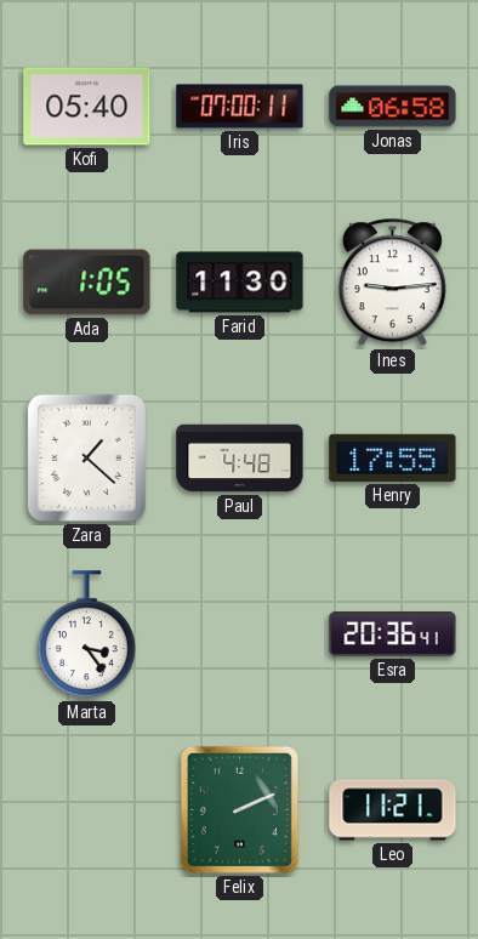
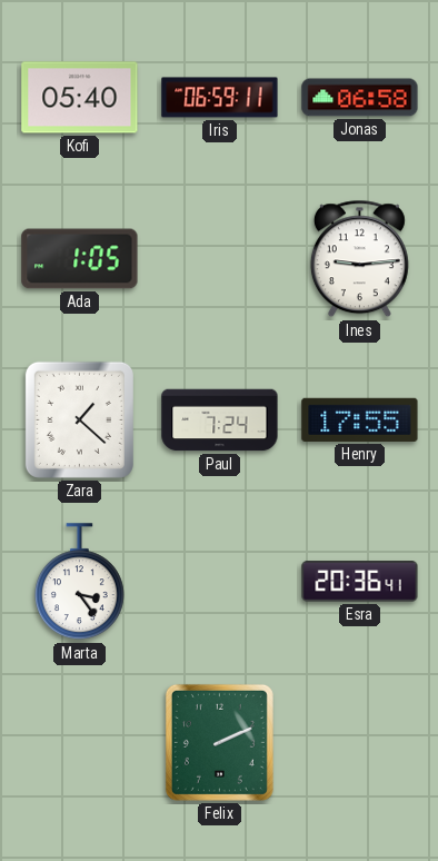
Iris: 07:00 -> 06:59
Farid: 11:30 -> none
Paul: 4:48 -> 7:24
Leo: 11:21 -> none
